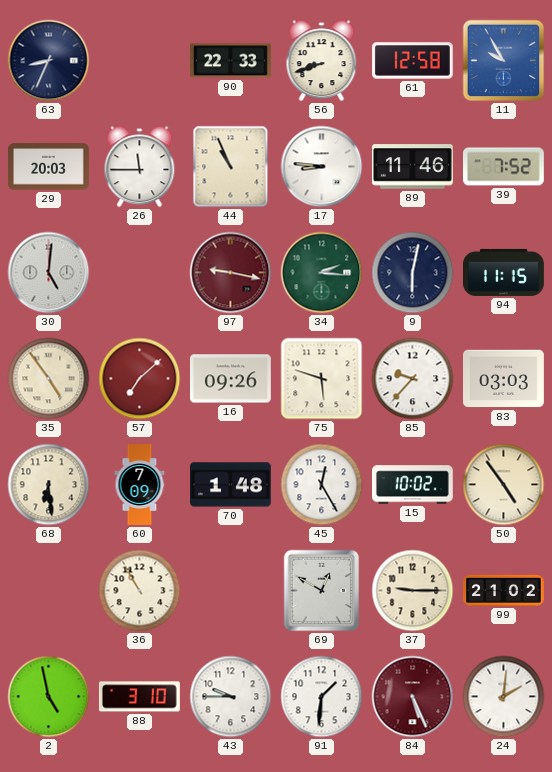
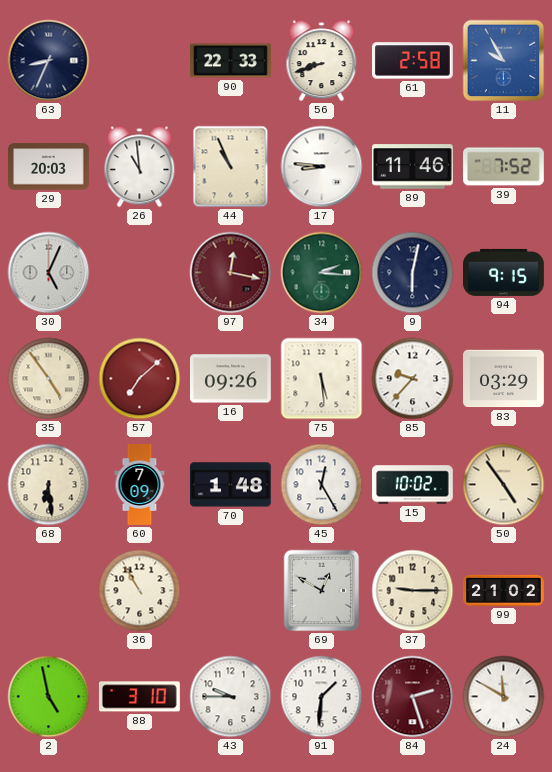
61: 12:58 -> 2:58
26: 11:45 -> 10:59
30: 5:01 -> 5:04
97: 9:17 -> 12:17
94: 11:15 -> 9:15
75: 5:48 -> 5:29
83: 03:03 -> 03:29
84: 5:26 -> 2:27
24: 2:01 -> 11:50
